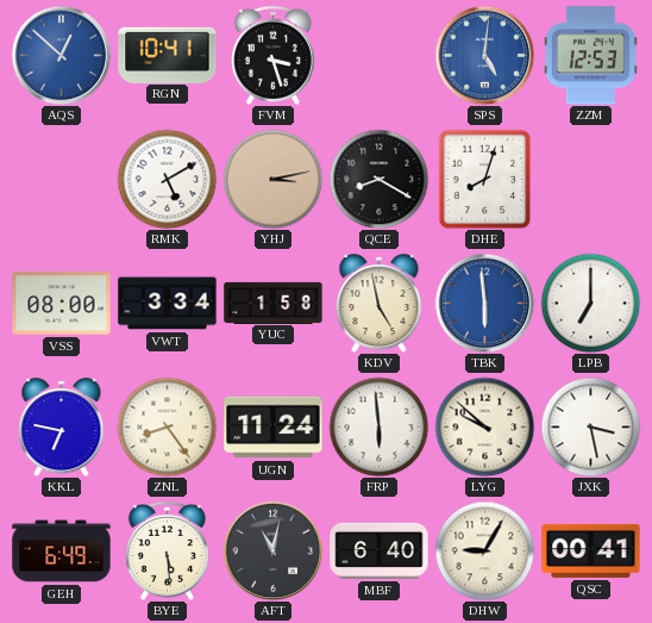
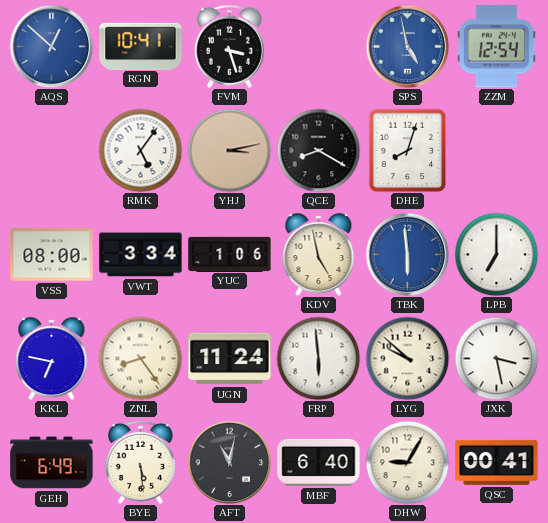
SPS: 5:01 -> 4:58
ZZM: 12:53 -> 12:54
RMK: 5:10 -> 5:06
YUC: 1:58 -> 1:06
